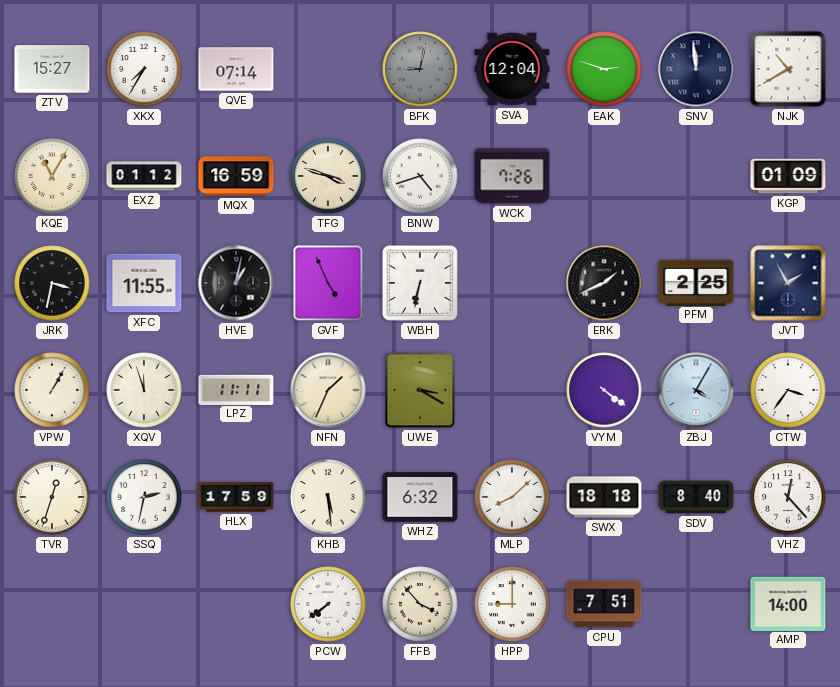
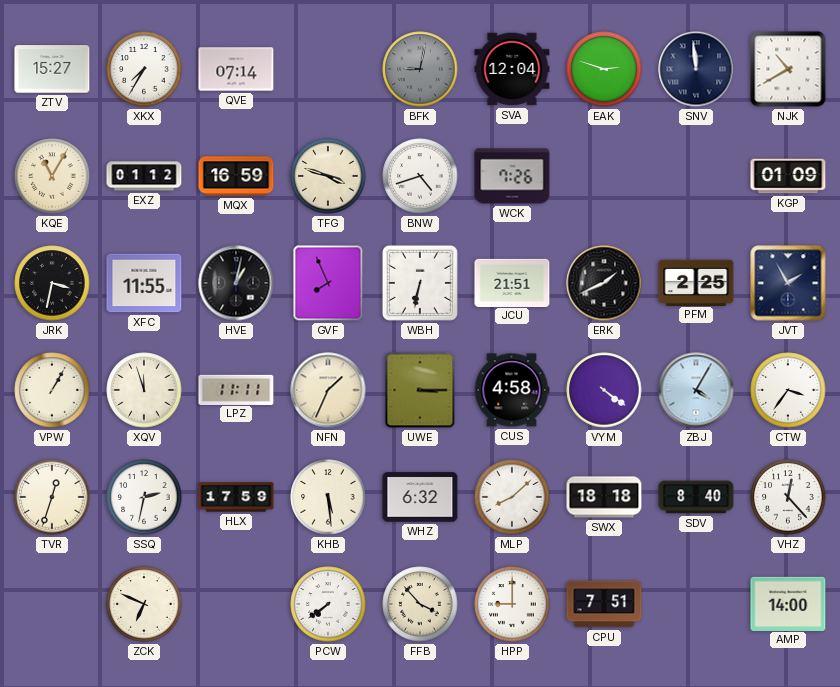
GVF: 4:56 -> 7:56
JCU: none -> 21:51
UWE: 3:20 -> 3:15
CUS: none -> 4:58
ZCK: none -> 6:49
